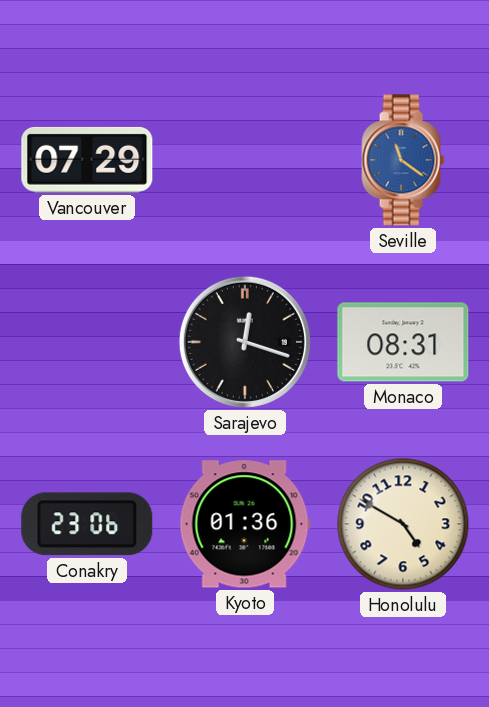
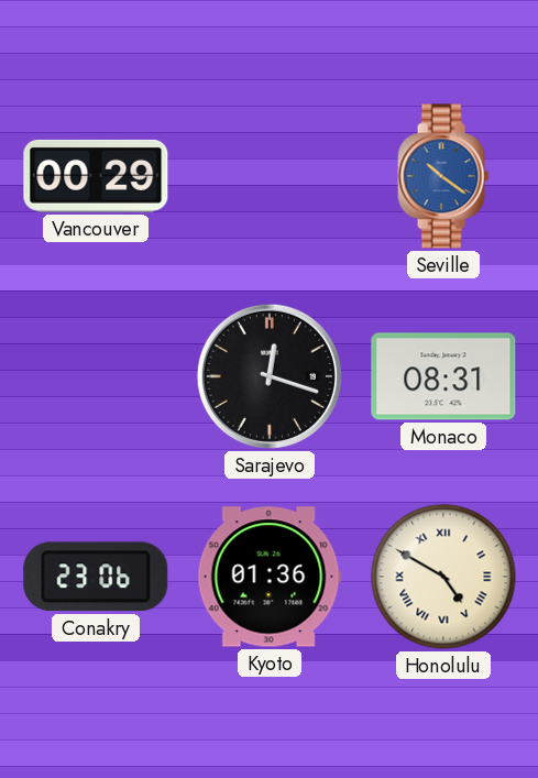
Vancouver: 07:29 -> 00:29
Seville: 11:21 -> 10:21
Honolulu numerals: Arabic -> Roman
